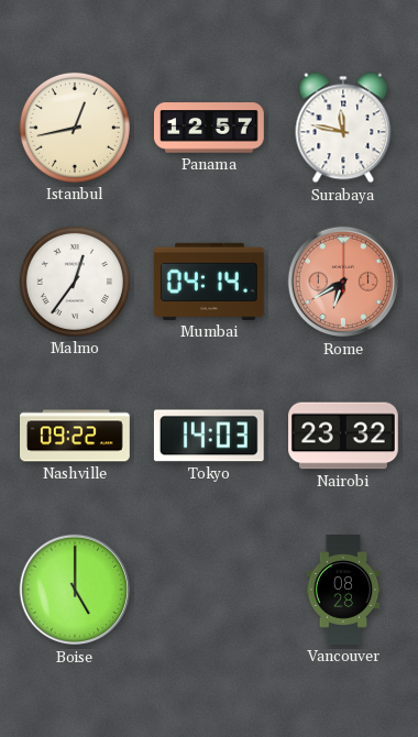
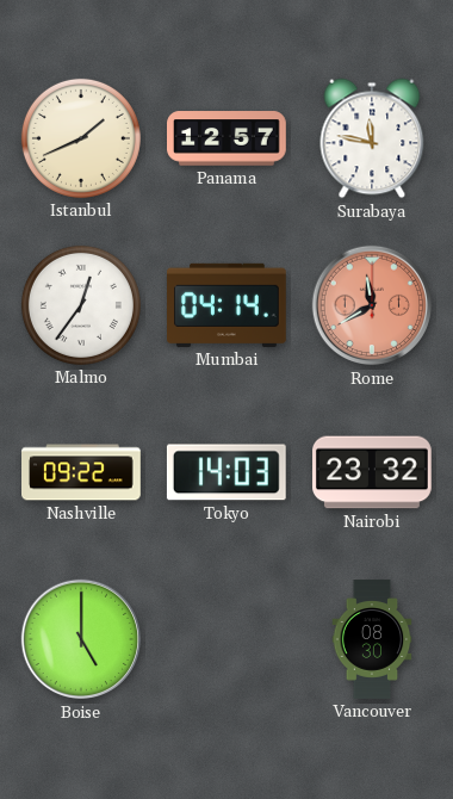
Istanbul: 12:43 -> 1:41
Rome: 6:40 -> 11:40
Vancouver: 08:28 -> 08:30
